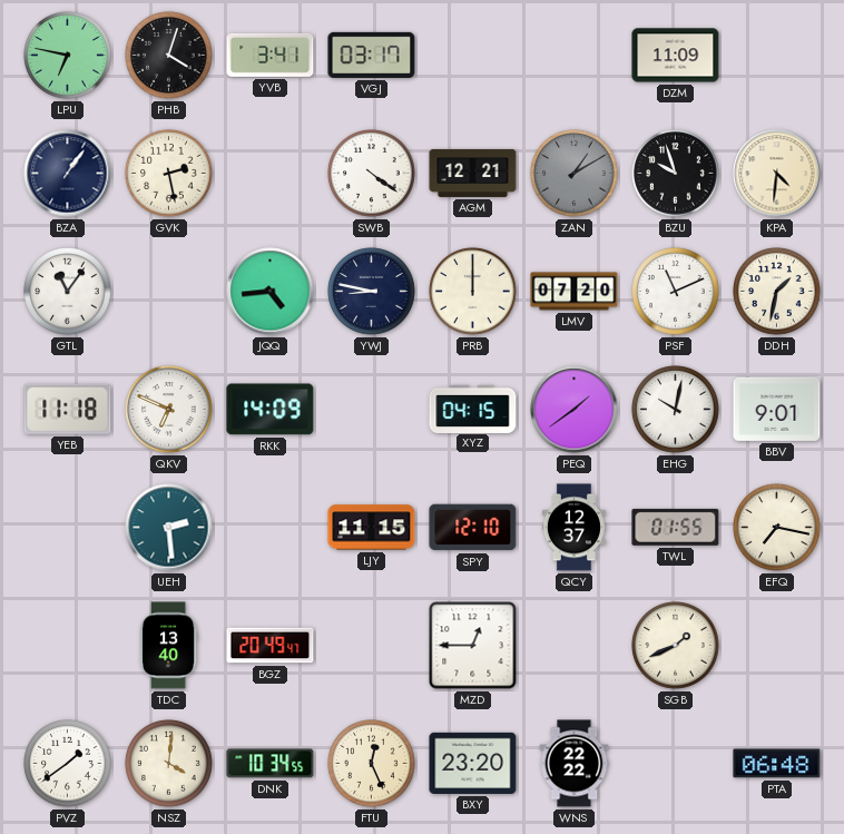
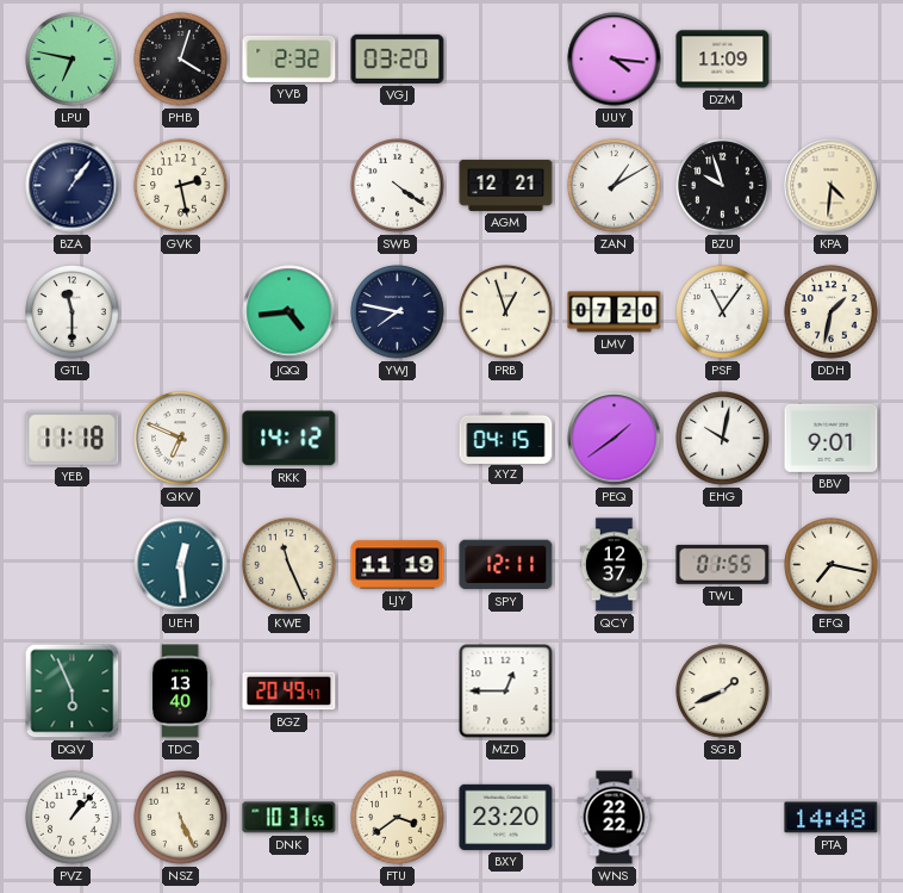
YVB: 3:41 -> 2:32
VGJ: 03:17 -> 03:20
UUY: none -> 4:16
ZAN dial: grey -> white
GTL: 11:06 -> 11:30
YWJ: 8:47 -> 7:47
PRB: 12:00 -> 12:57
PSF: 11:11 -> 11:06
RKK: 14:09 -> 14:12
UEH: 2:29 -> 12:29
KWE: none -> 11:26
LJY: 11:15 -> 11:19
SPY: 12:10 -> 12:11
DQV: none -> 5:56
PVZ: 1:39 -> 1:07
NSZ: 4:01 -> 5:26
DNK: 10:34 -> 10:31
FTU: 12:26 -> 3:39
PTA: 06:48 -> 14:48
